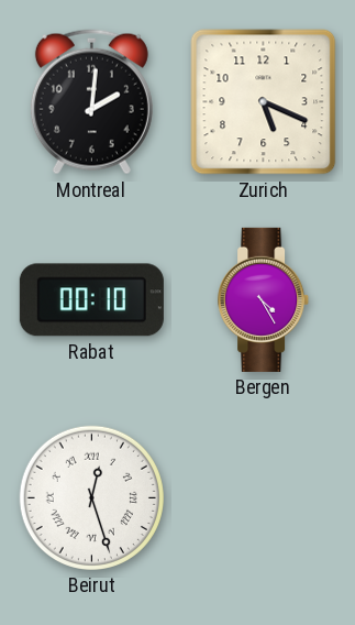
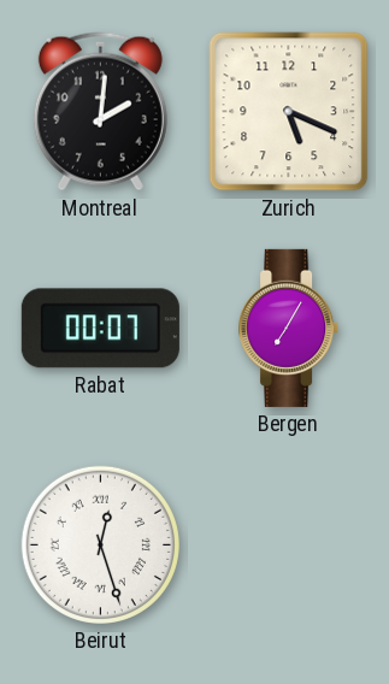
Rabat: 00:10 -> 00:07
Bergen: 4:25 -> 7:05
